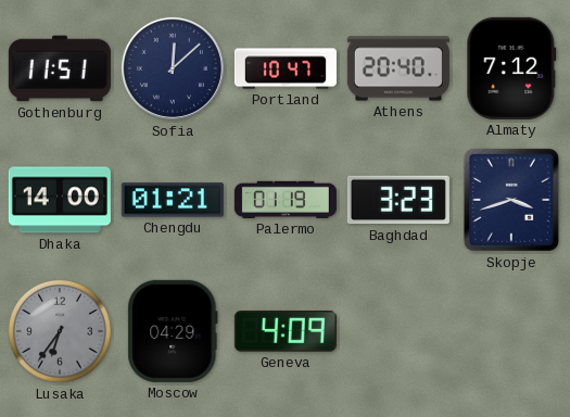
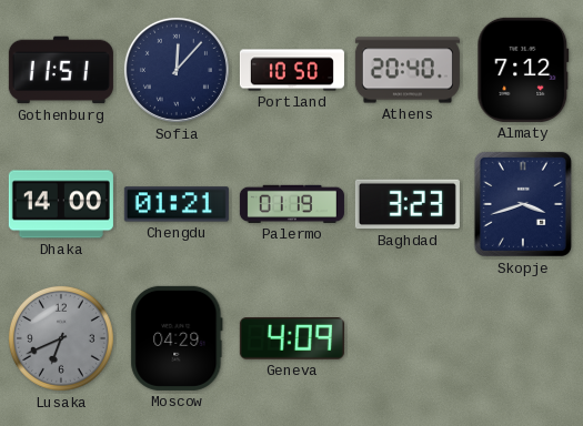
Sofia: 12:08 -> 12:07
Portland: 10:47 -> 10:50
Lusaka: 6:36 -> 6:41
